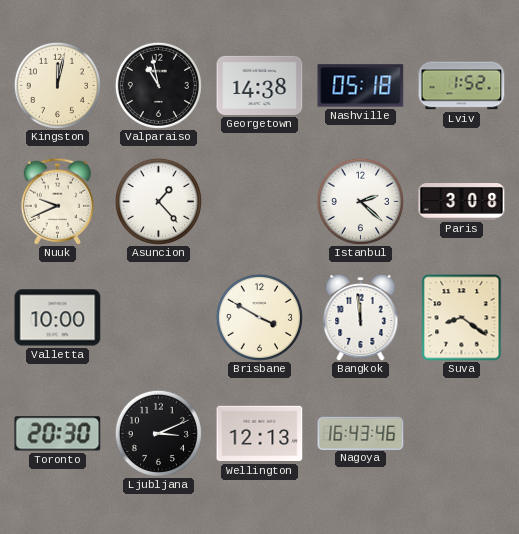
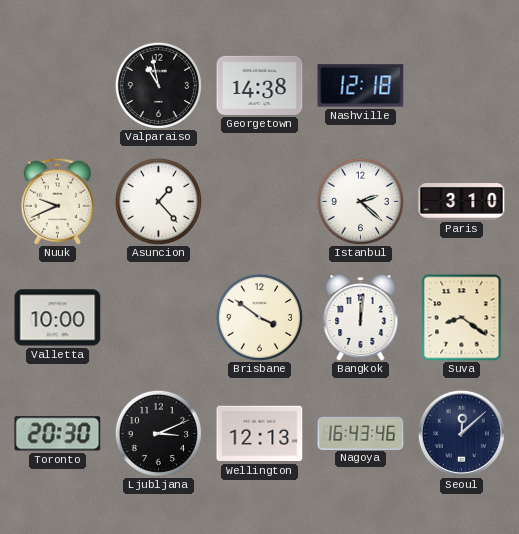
Kingston: 12:02 -> none
Nashville: 05:18 -> 12:18
Lviv: 1:52 -> none
Paris: 3:08 -> 3:10
Brisbane: 3:50 -> 3:51
Bangkok: 11:59 -> 12:01
Seoul: none -> 12:08
